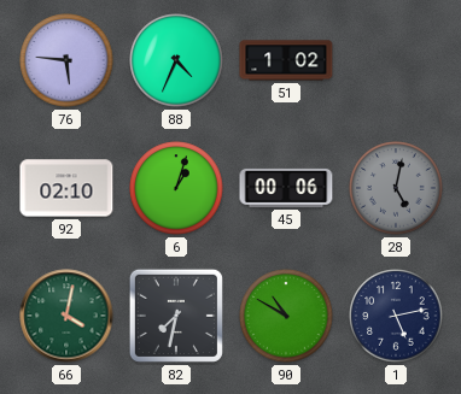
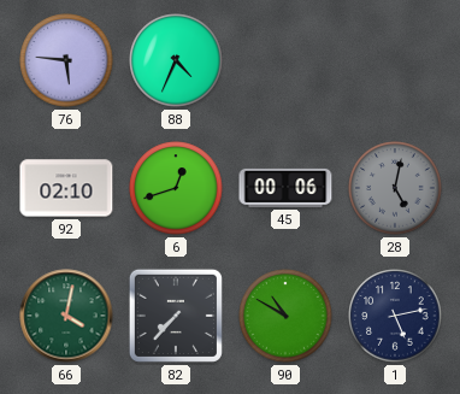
51: 1:02 -> none
6: 1:03 -> 12:42
82: 7:32 -> 7:37
